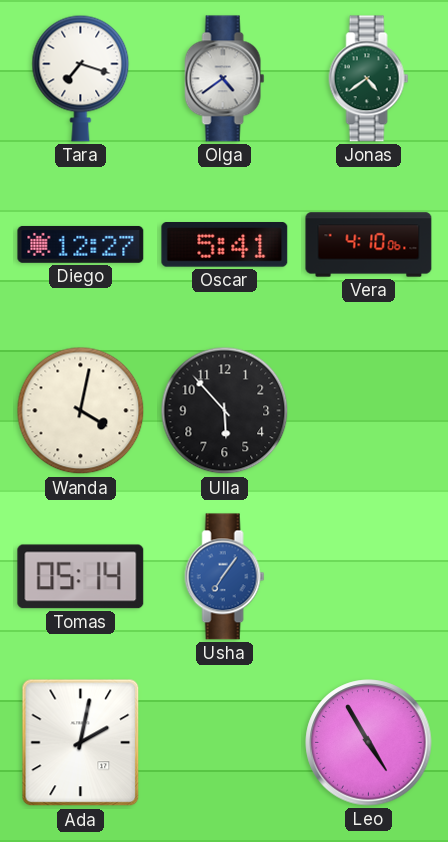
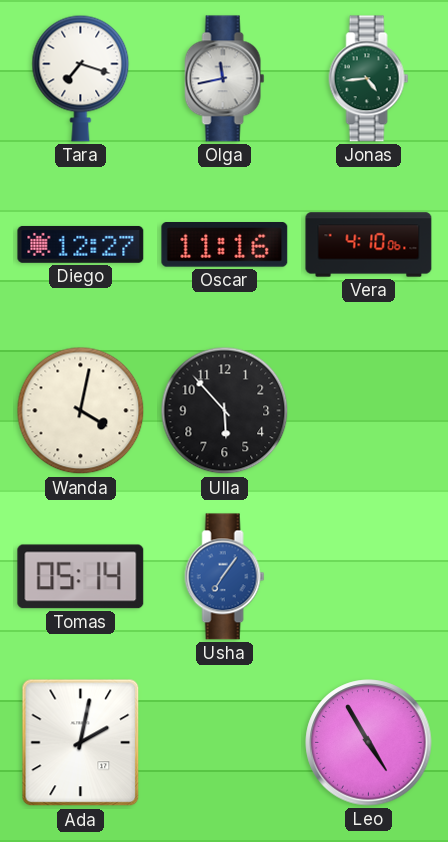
Olga: 4:39 -> 11:43
Jonas: 4:39 -> 4:44
Oscar: 5:41 -> 11:16
